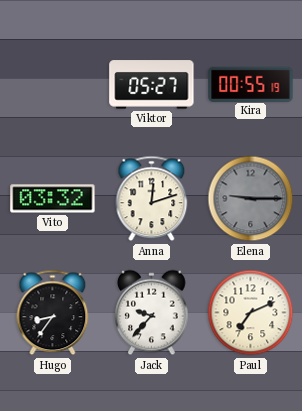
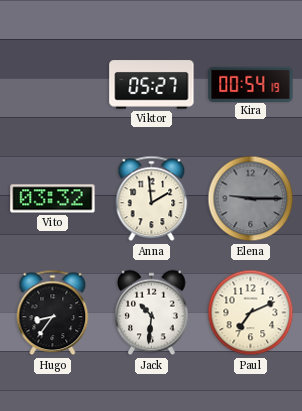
Kira: 00:55 -> 00:54
Anna: 12:12 -> 1:59
Jack: 9:37 -> 10:31
